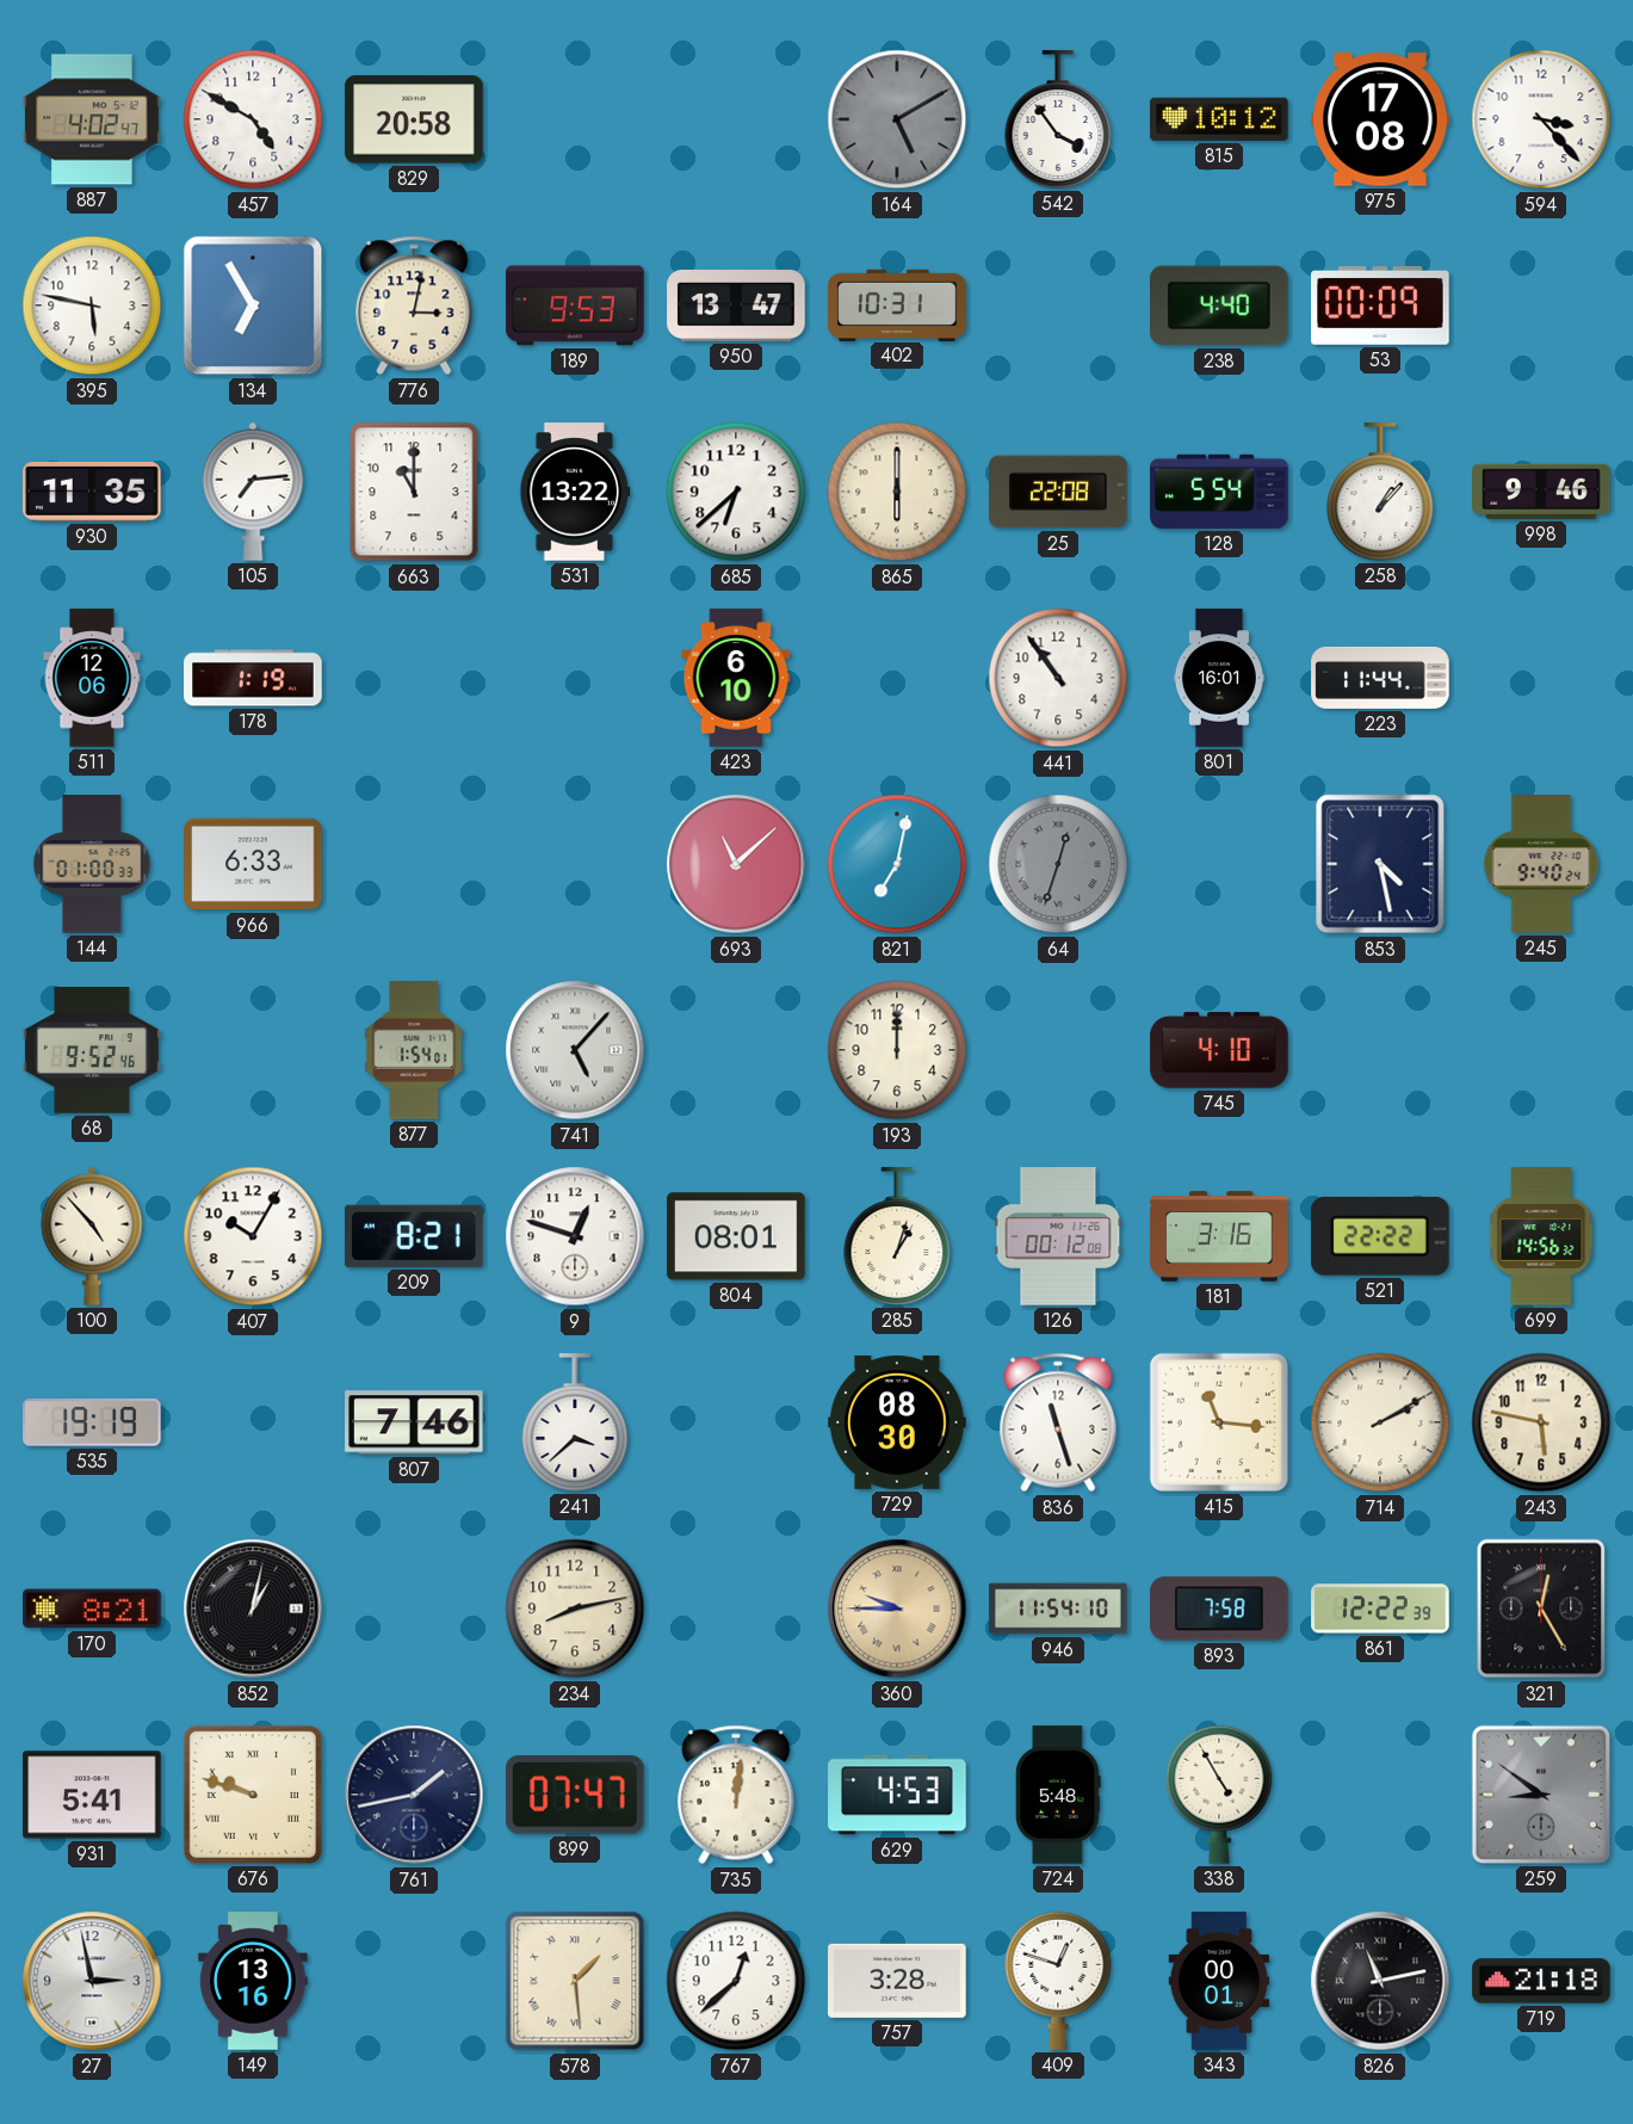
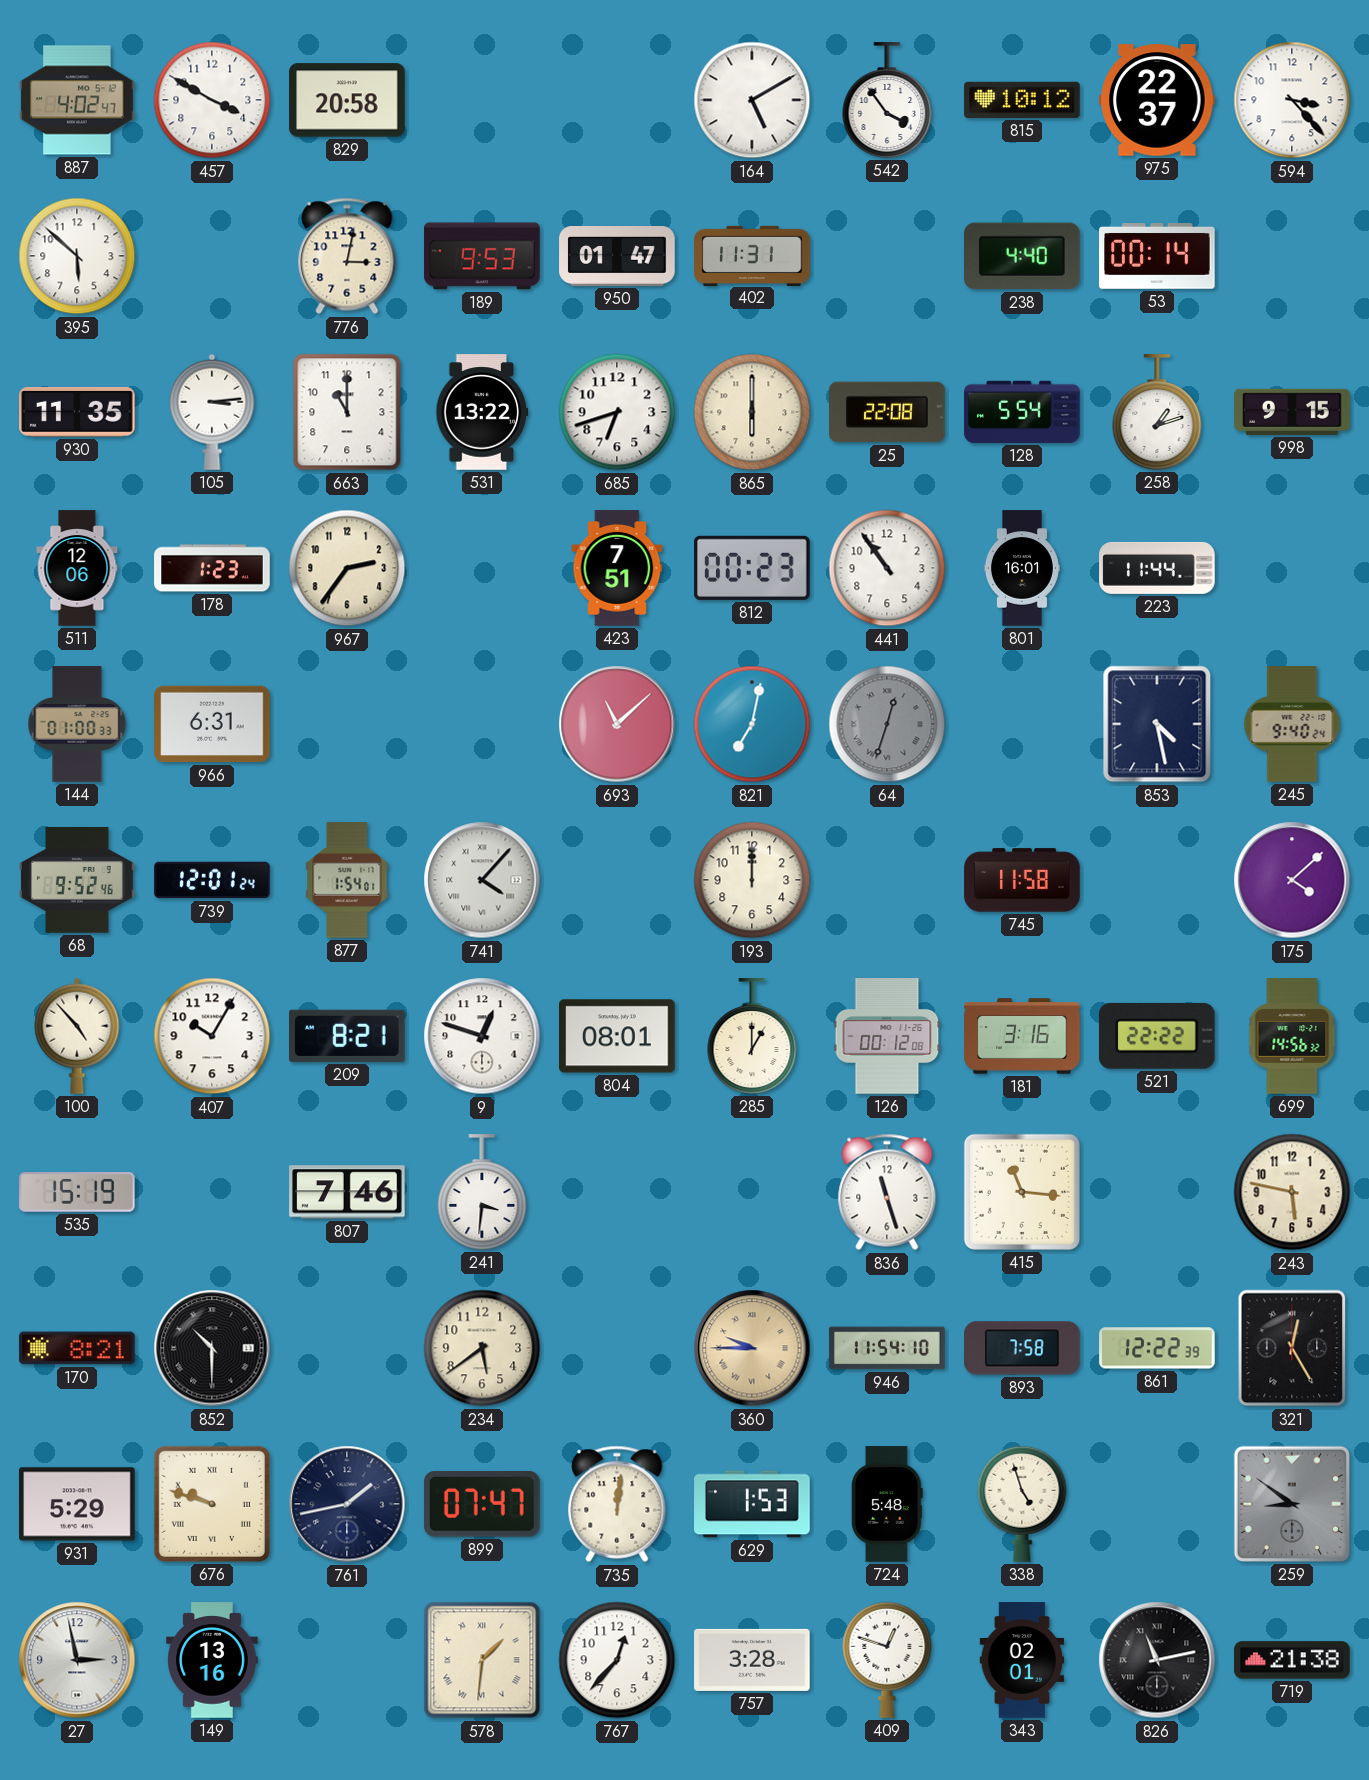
457: 4:50 -> 3:50
164 dial: grey -> white
975: 17:08 -> 22:37
395: 5:47 -> 5:52
134: 6:55 -> none
950: 13:47 -> 01:47
402: 10:31 -> 11:31
53: 00:09 -> 00:14
105: 7:14 -> 3:14
685: 6:38 -> 6:42
258: 1:07 -> 1:12
998: 9:46 -> 9:15
178: 1:19 -> 1:23
967: none -> 2:36
423: 6:10 -> 7:51
812: none -> 00:23
966: 6:33 -> 6:31
739: none -> 12:01
741: 5:07 -> 4:07
745: 4:10 -> 11:58
175: none -> 4:08
285: 1:03 -> 1:00
535: 19:19 -> 15:19
241: 3:38 -> 3:31
729: 08:30 -> none
714: 2:10 -> none
852: 1:02 -> 10:30
234: 8:13 -> 5:39
931: 5:41 -> 5:29
629: 4:53 -> 1:53
338: 4:55 -> 4:57
578: 1:29 -> 1:31
767: 12:38 -> 12:37
343: 00:01 -> 02:01
719: 21:18 -> 21:38
